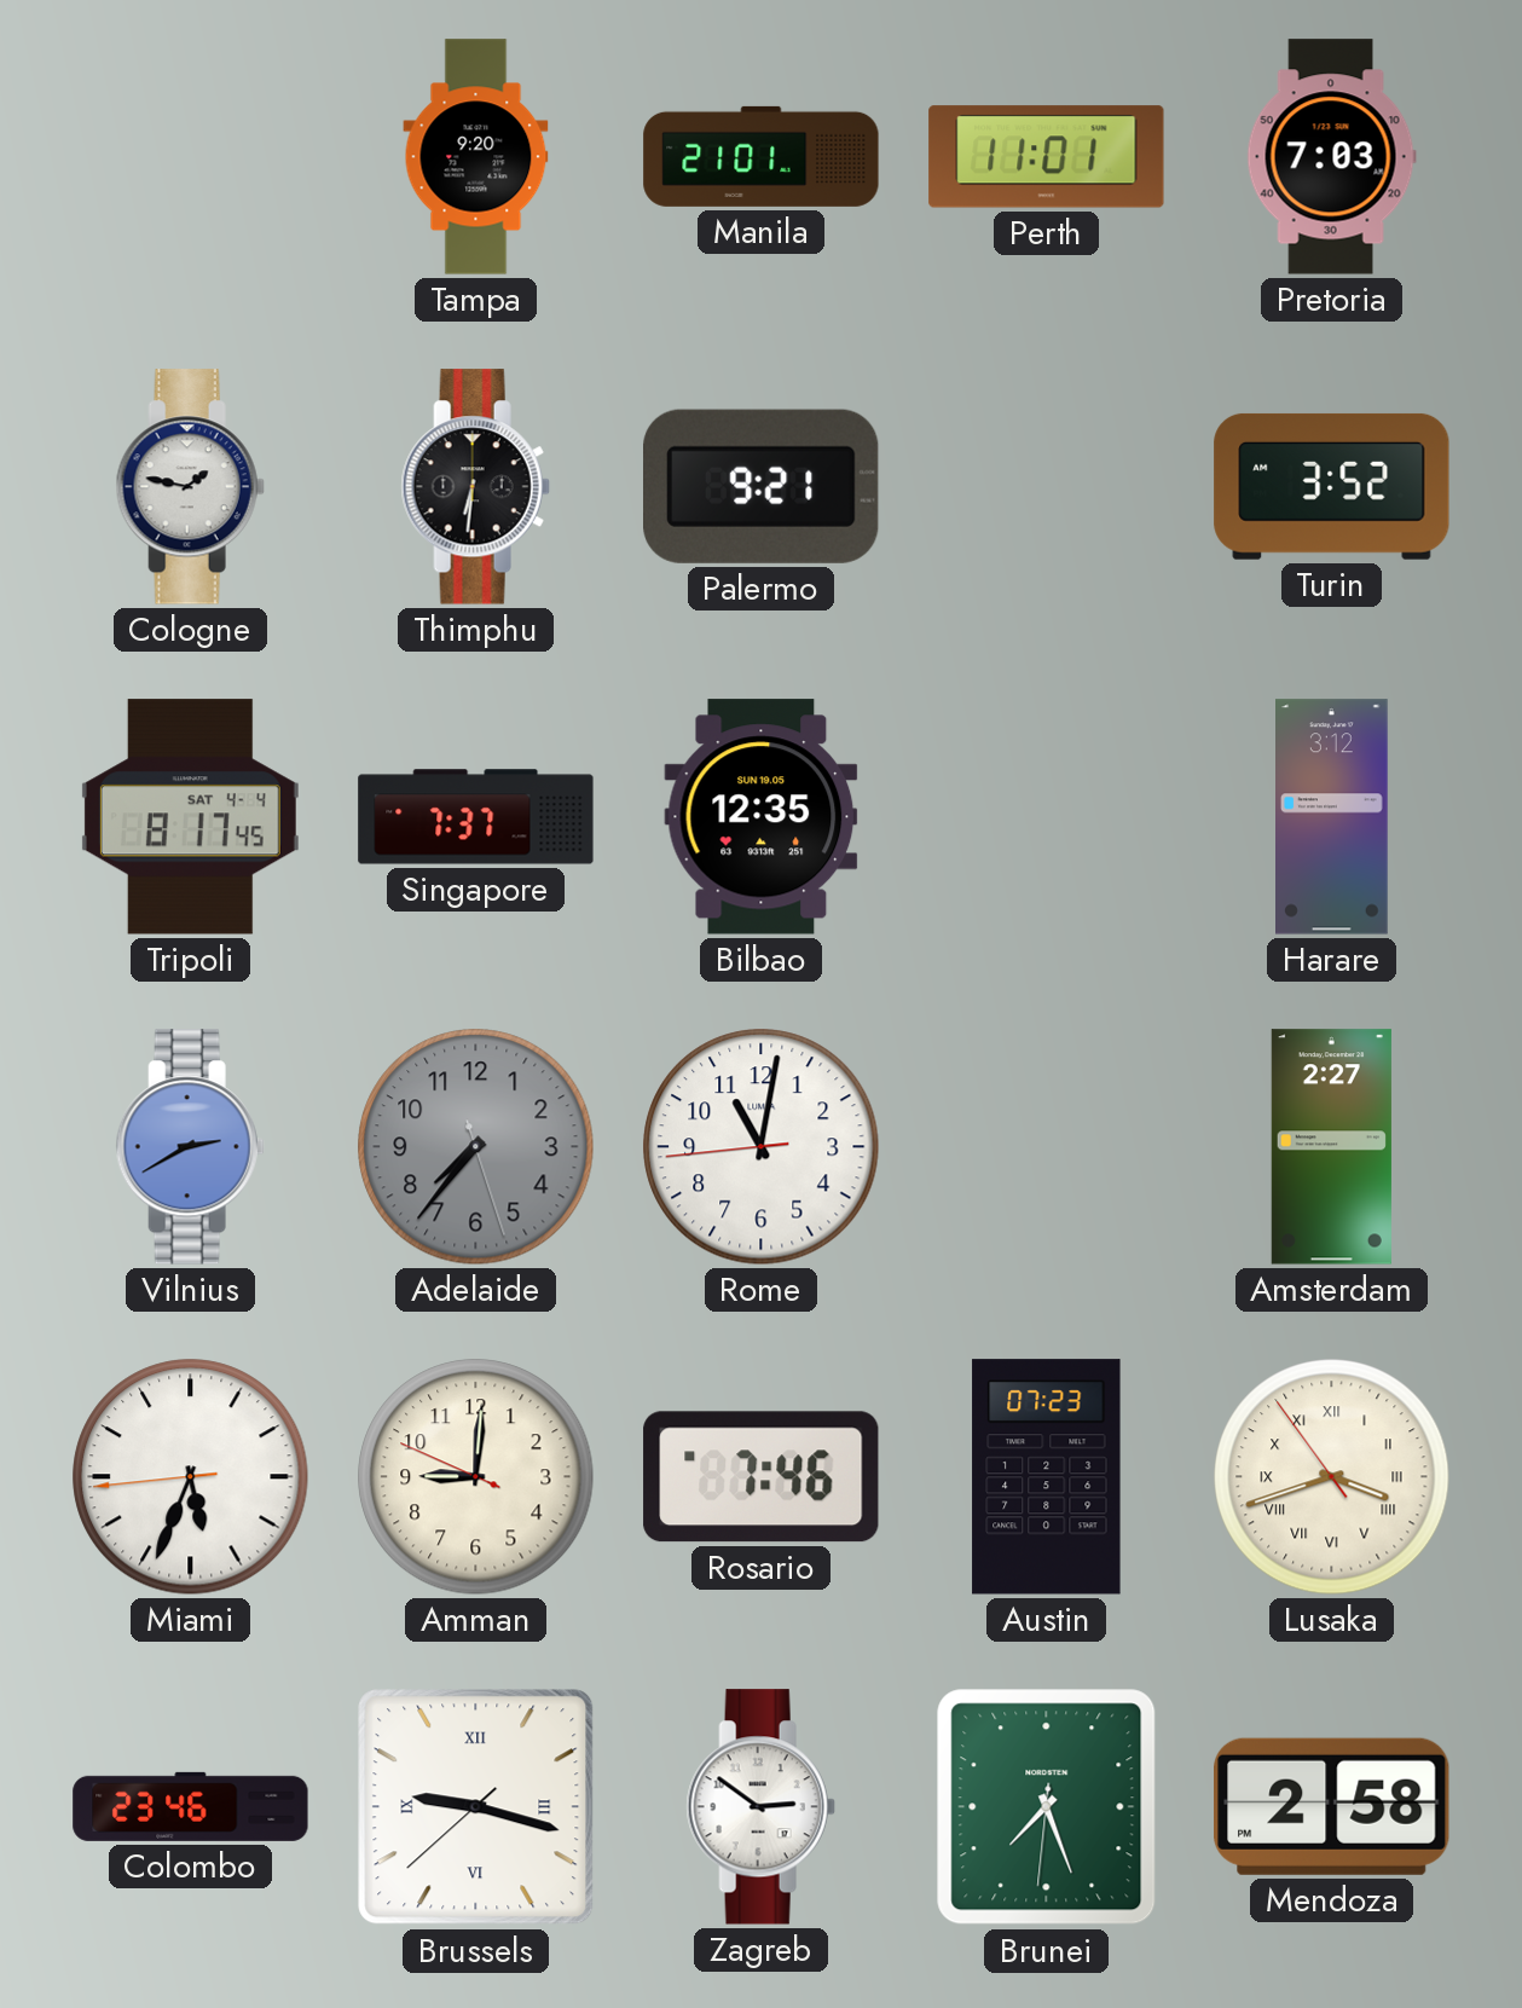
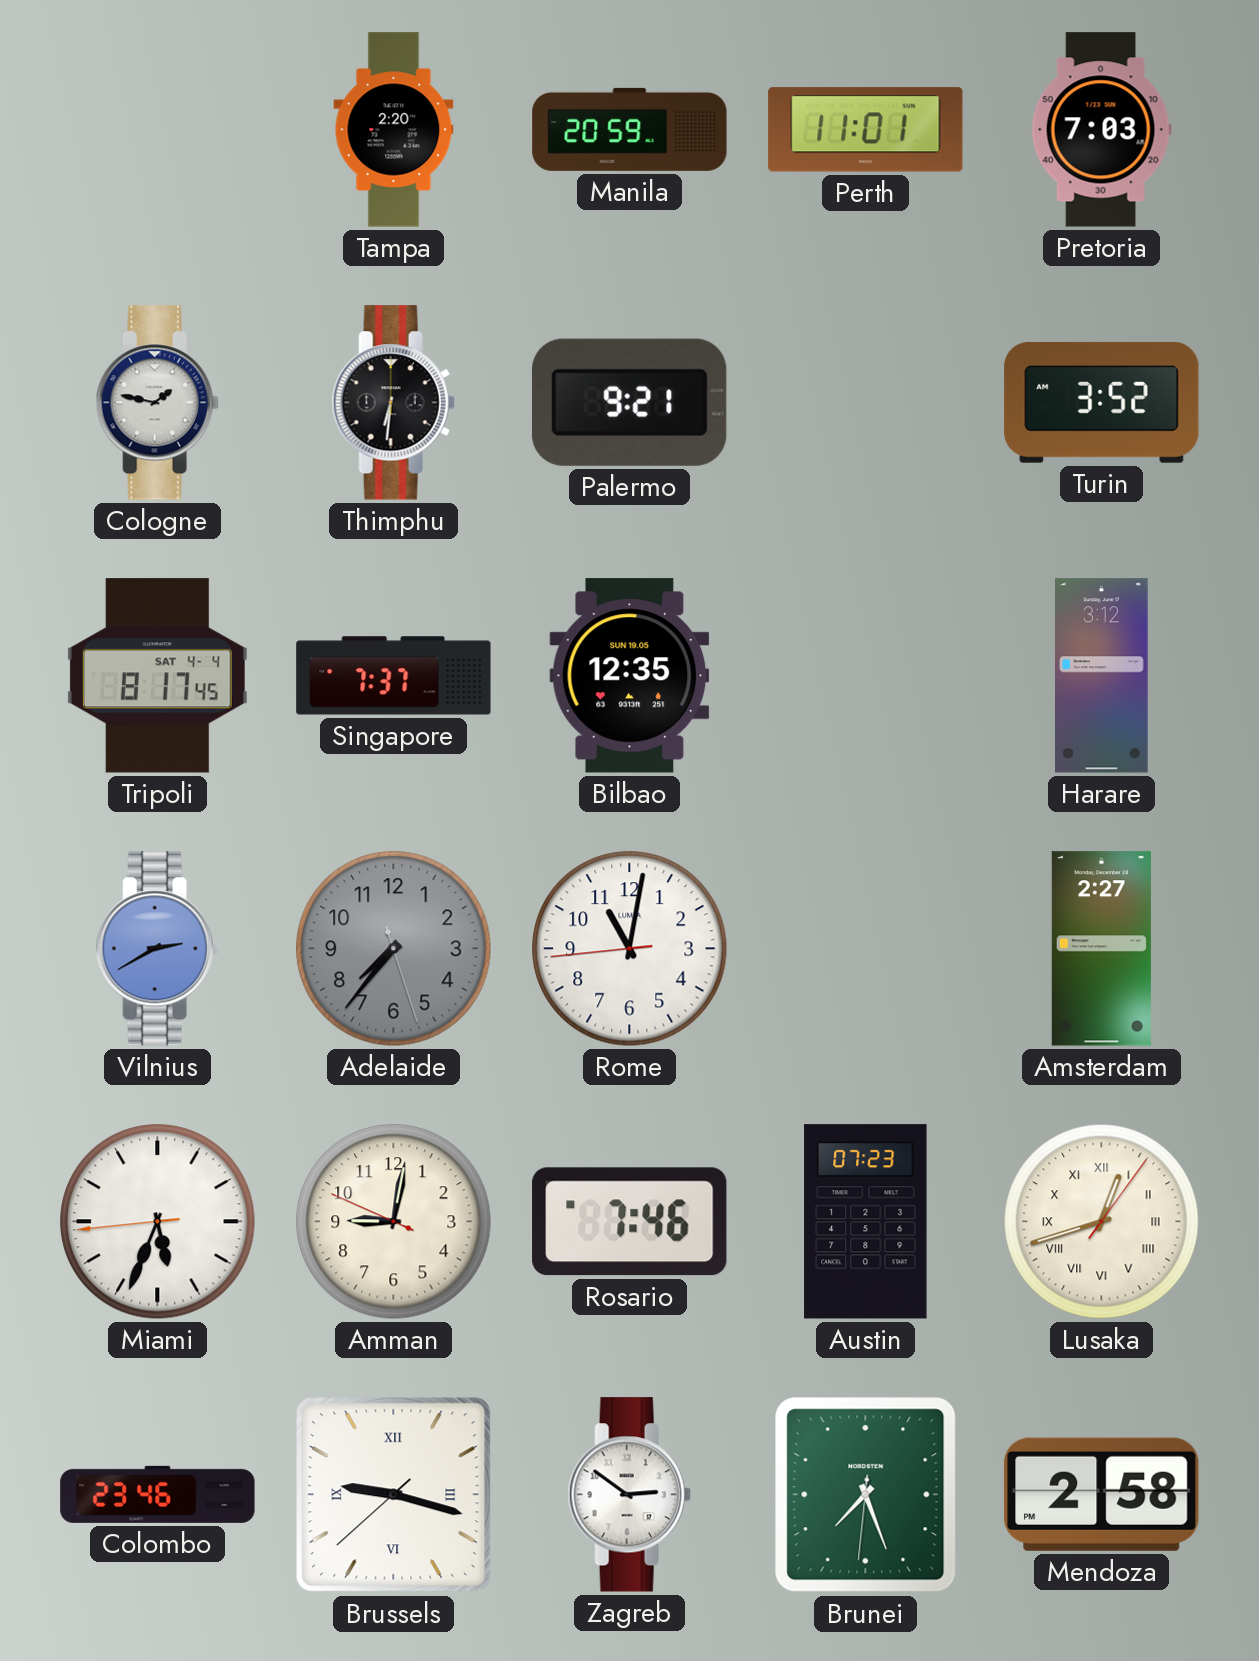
Tampa: 9:20 -> 2:20
Manila: 21:01 -> 20:59
Amman: 9:00 -> 9:01
Lusaka: 3:41 -> 12:42
